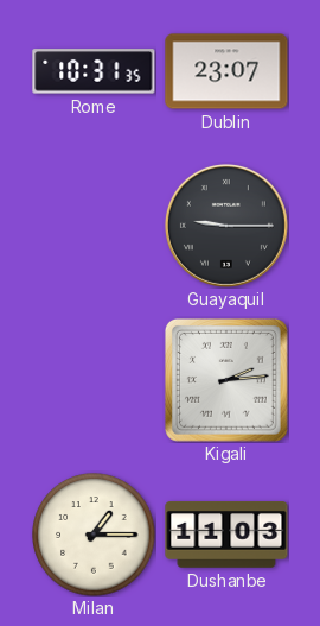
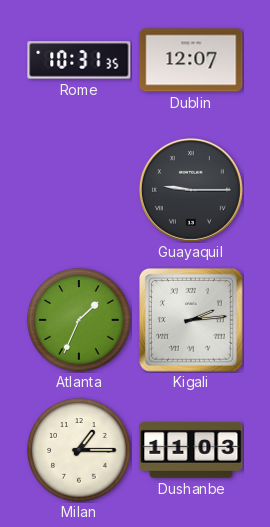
Dublin: 23:07 -> 12:07
Atlanta: none -> 1:34
